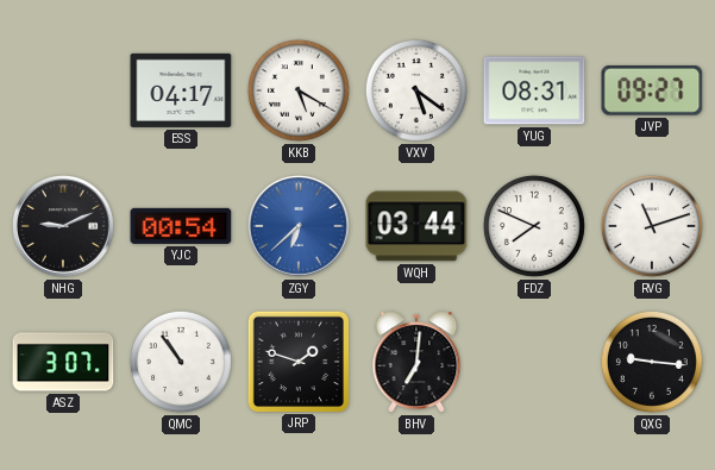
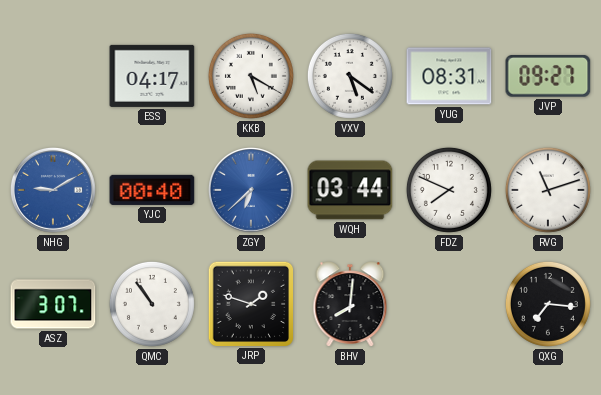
NHG: 9:11 -> 9:10
NHG dial: black -> blue
YJC: 00:54 -> 00:40
BHV: 7:01 -> 8:01
QXG: 9:16 -> 7:16
